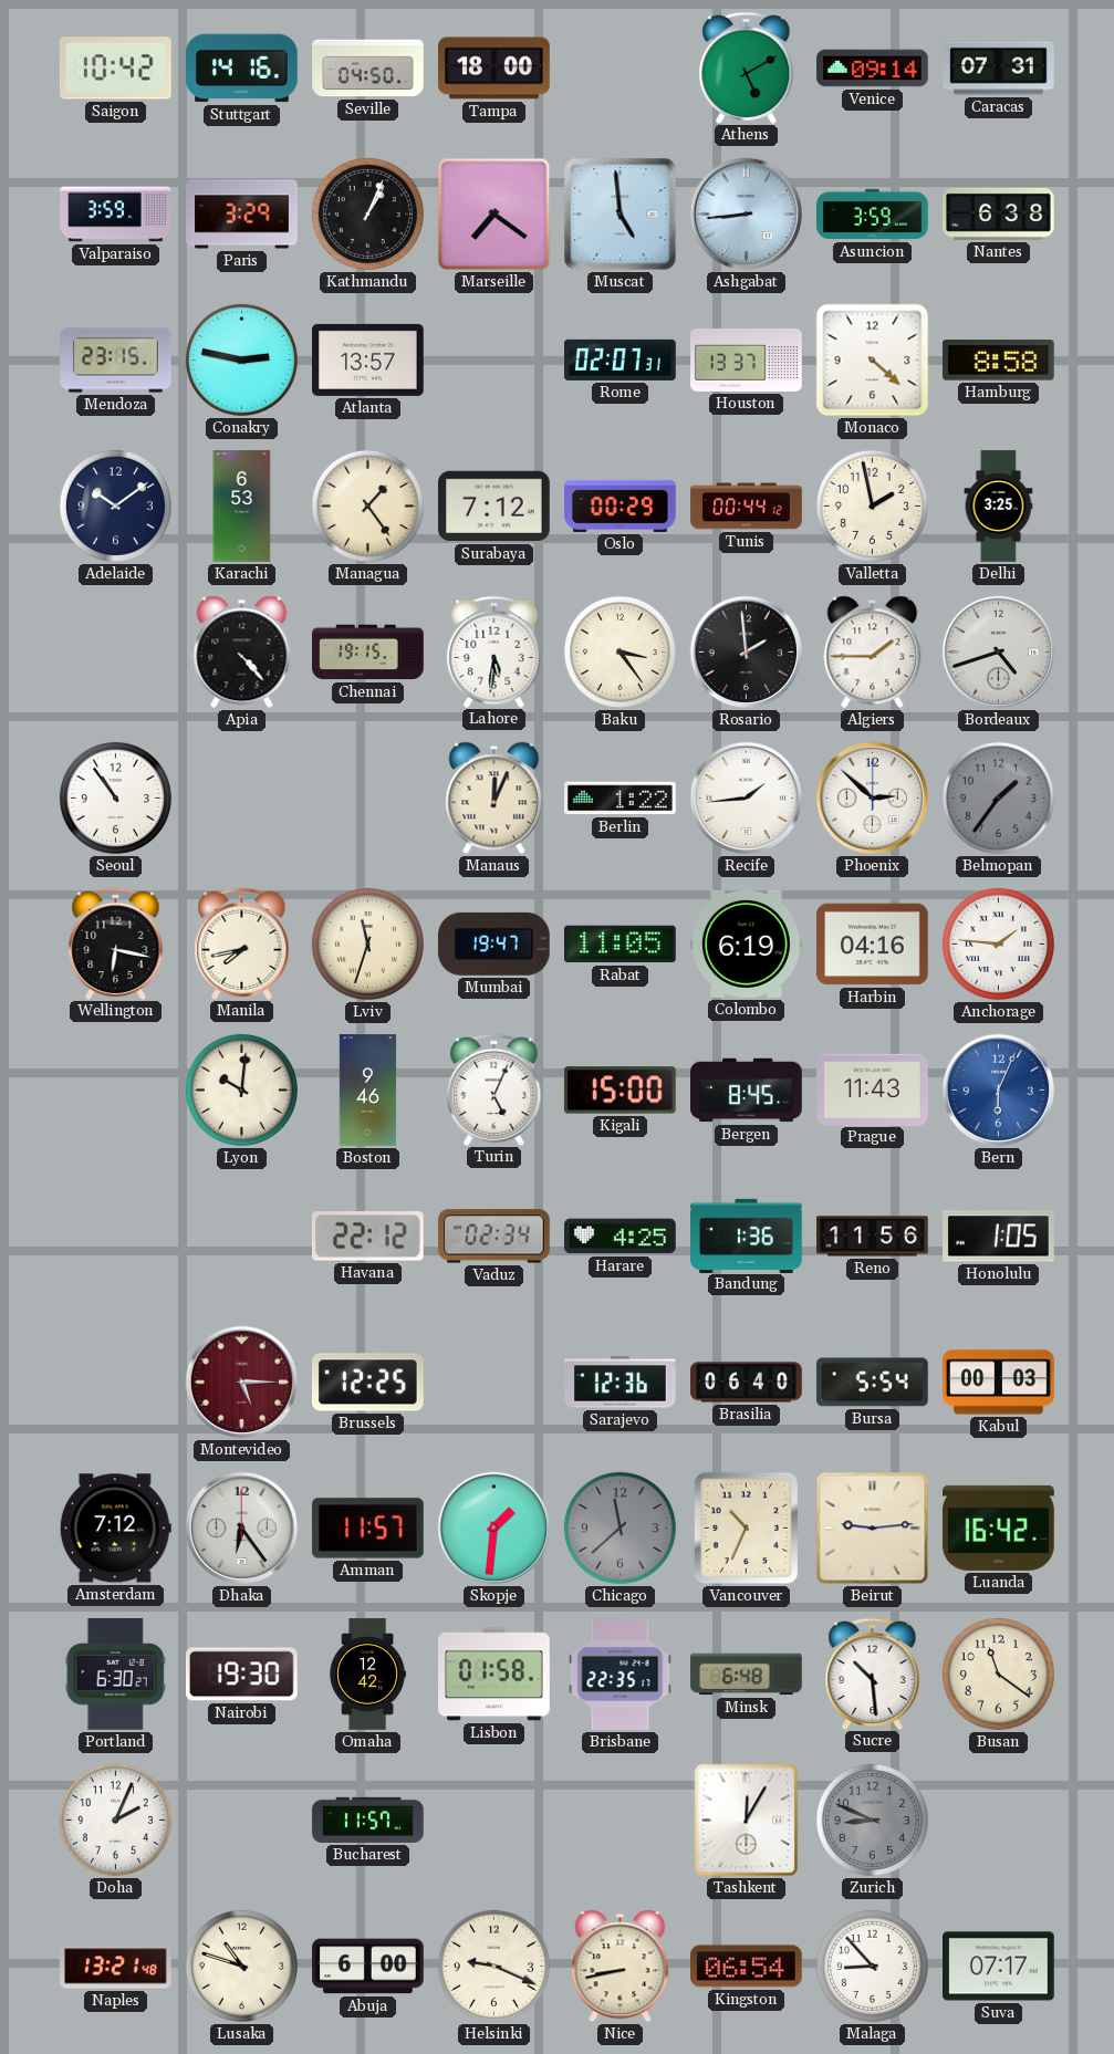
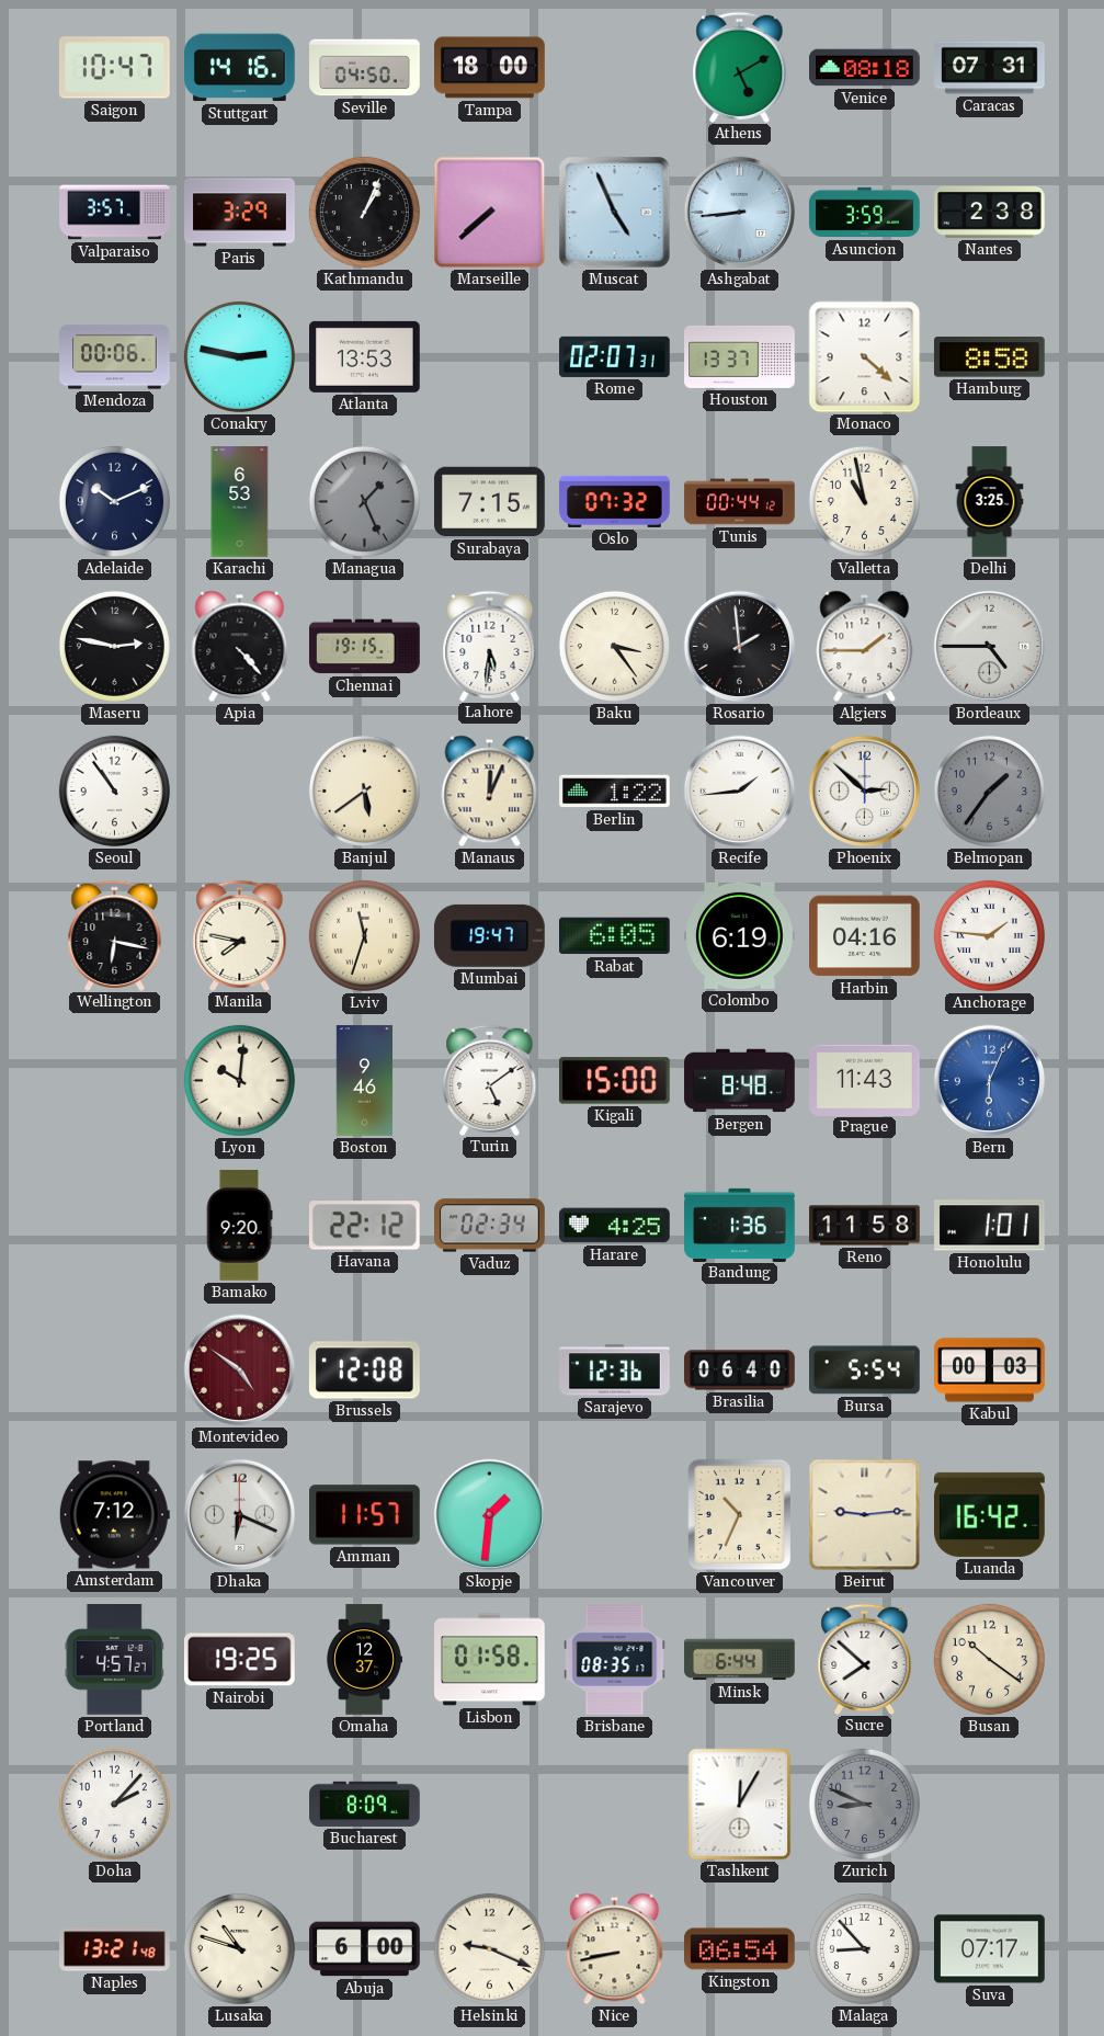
Saigon: 10:42 -> 10:47
Venice: 09:14 -> 08:18
Valparaiso: 3:59 -> 3:57
Marseille: 7:21 -> 7:38
Muscat: 4:59 -> 4:56
Nantes: 6:38 -> 2:38
Mendoza: 23:15 -> 00:06
Atlanta: 13:57 -> 13:53
Adelaide: 10:09 -> 10:11
Managua: 1:24 -> 1:26
Managua dial: cream -> grey
Surabaya: 7:12 -> 7:15
Oslo: 00:29 -> 07:32
Valletta: 1:58 -> 10:58
Maseru: none -> 2:47
Bordeaux: 4:42 -> 4:45
Banjul: none -> 5:39
Manila: 7:43 -> 7:47
Rabat: 11:05 -> 6:05
Turin: 5:04 -> 5:09
Bergen: 8:45 -> 8:48
Bamako: none -> 9:20
Reno: 11:56 -> 11:58
Honolulu: 1:05 -> 1:01
Montevideo: 5:15 -> 4:51
Brussels: 12:25 -> 12:08
Dhaka: 6:24 -> 6:19
Chicago: 11:38 -> none
Portland: 6:30 -> 4:57
Nairobi: 19:30 -> 19:25
Omaha: 12:42 -> 12:37
Brisbane: 22:35 -> 08:35
Minsk: 6:48 -> 6:44
Sucre: 10:29 -> 7:52
Busan: 11:21 -> 10:21
Doha: 2:04 -> 2:07
Bucharest: 11:57 -> 8:09
